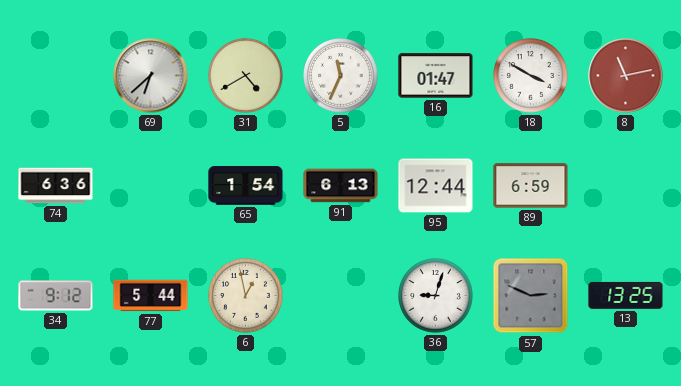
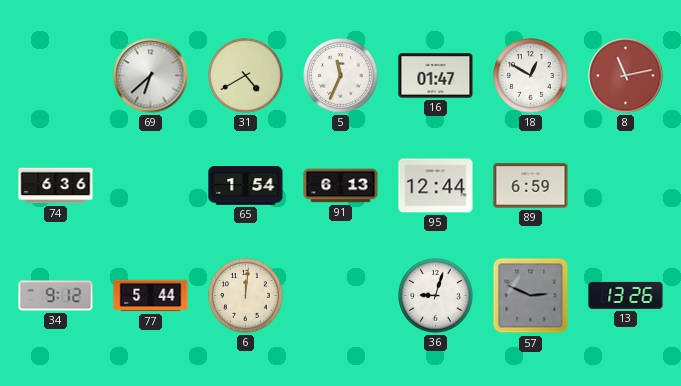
18: 3:50 -> 12:50
6: 12:58 -> 12:01
13: 13:25 -> 13:26
